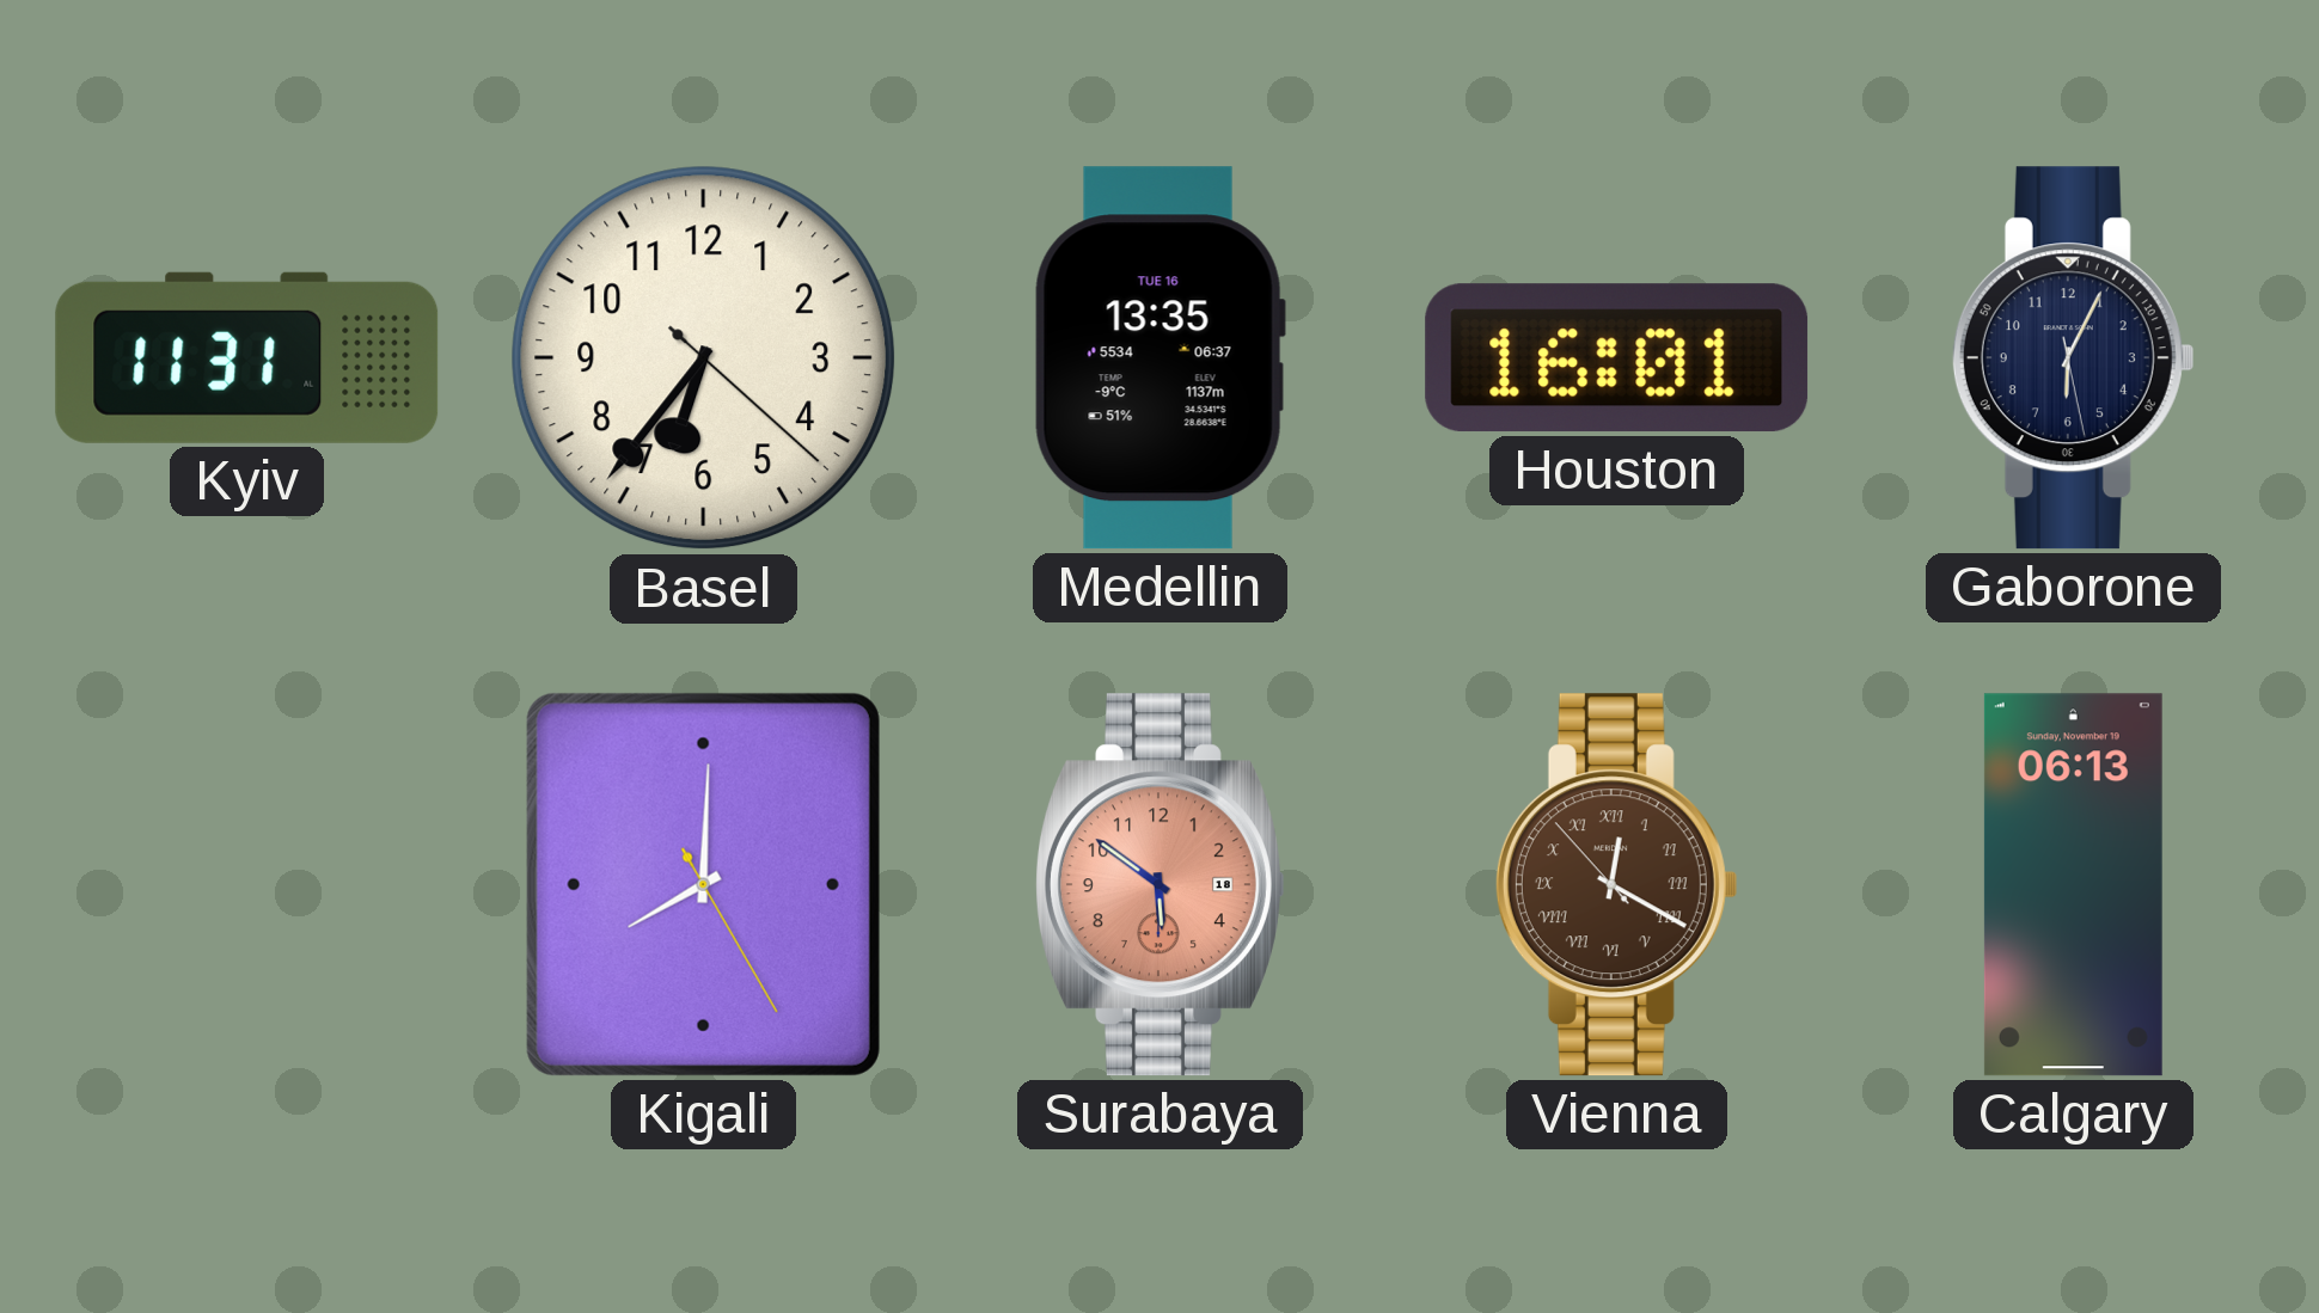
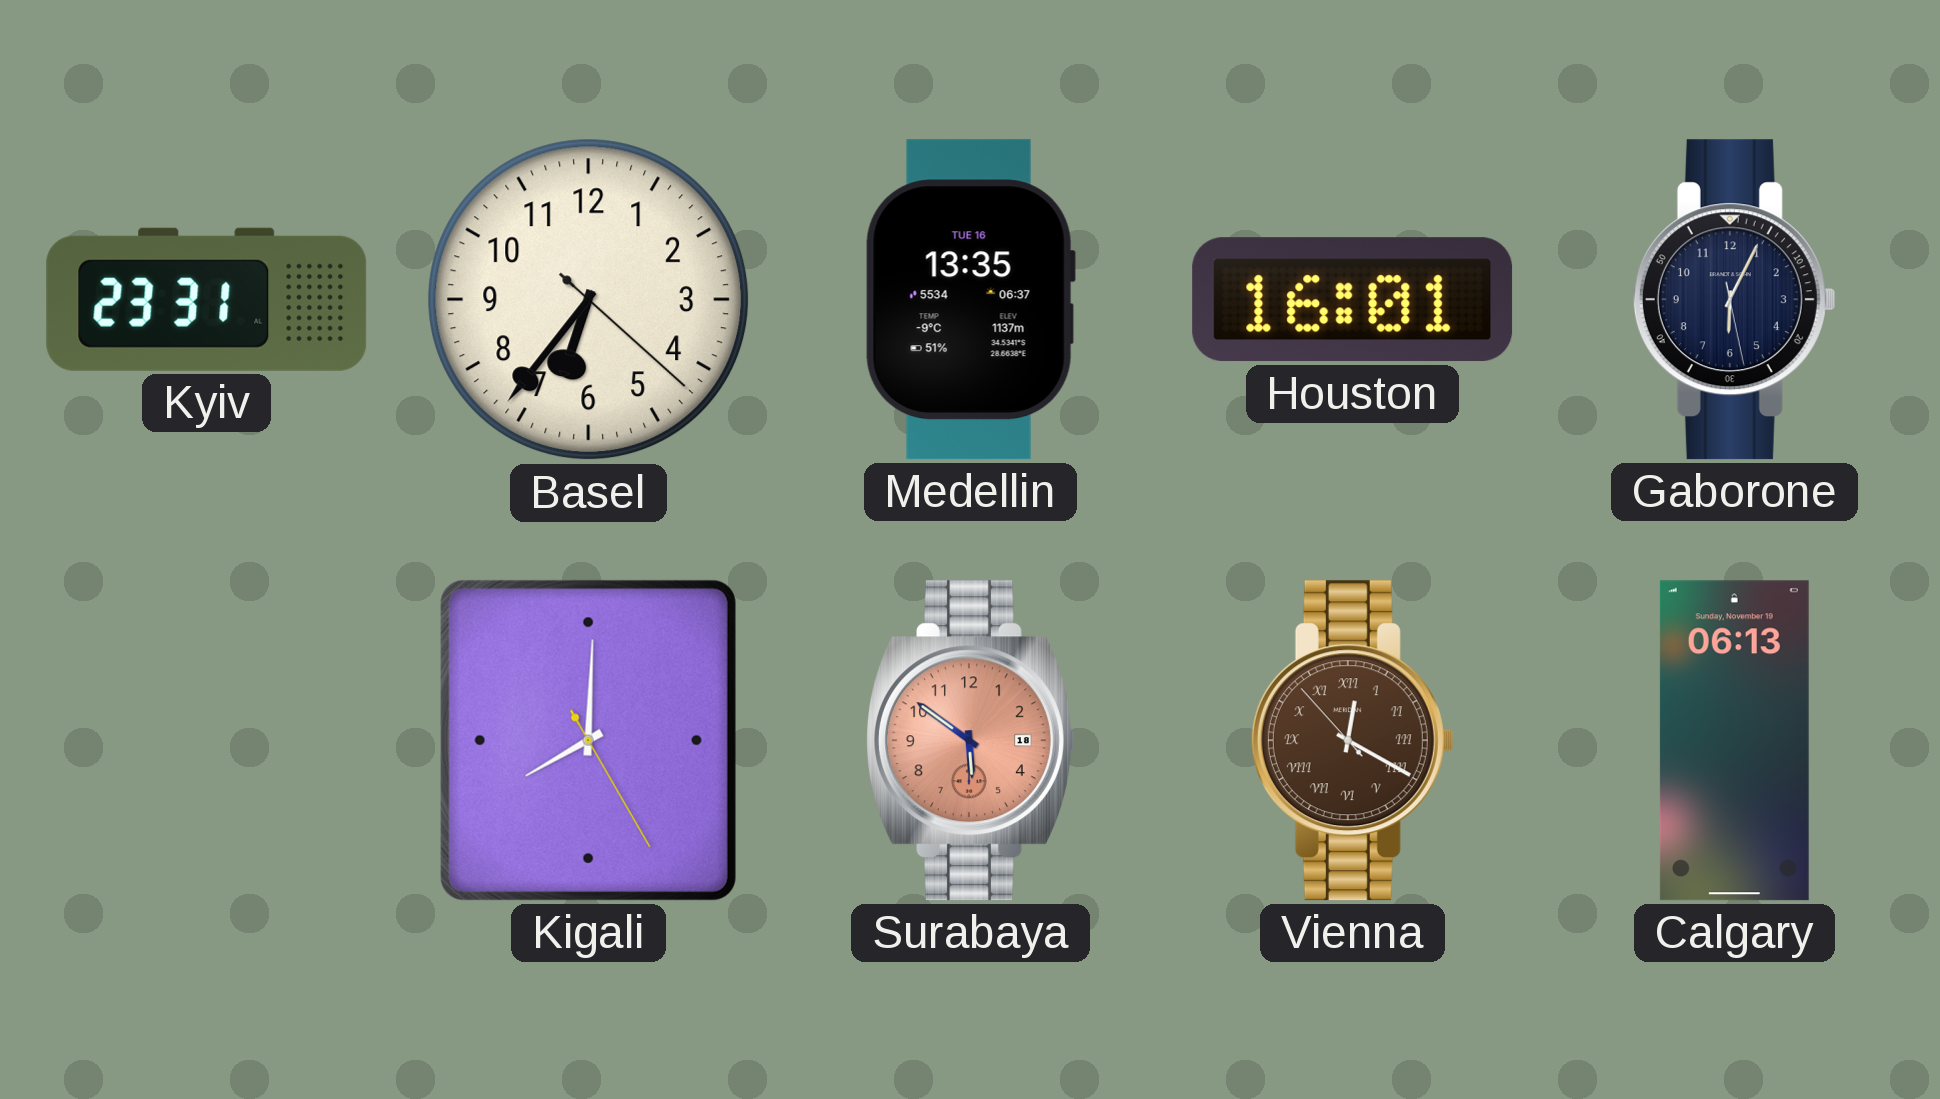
Kyiv: 11:31 -> 23:31
